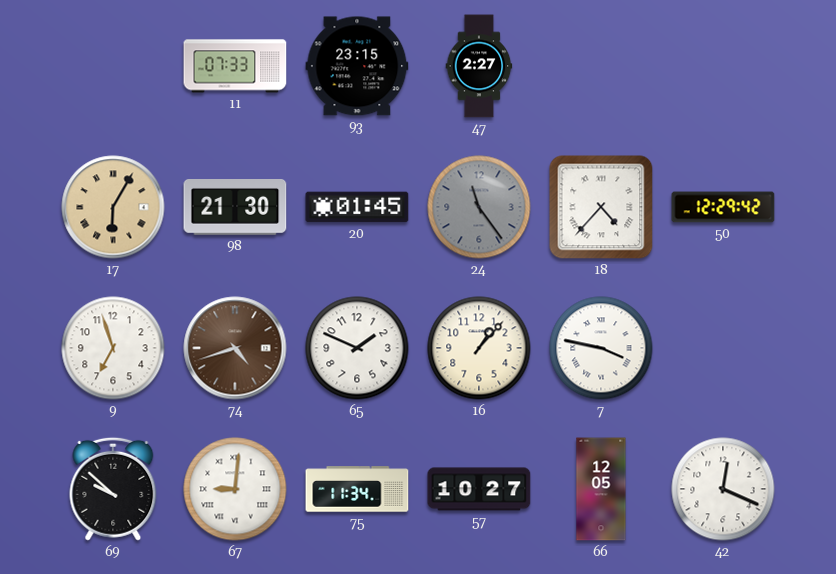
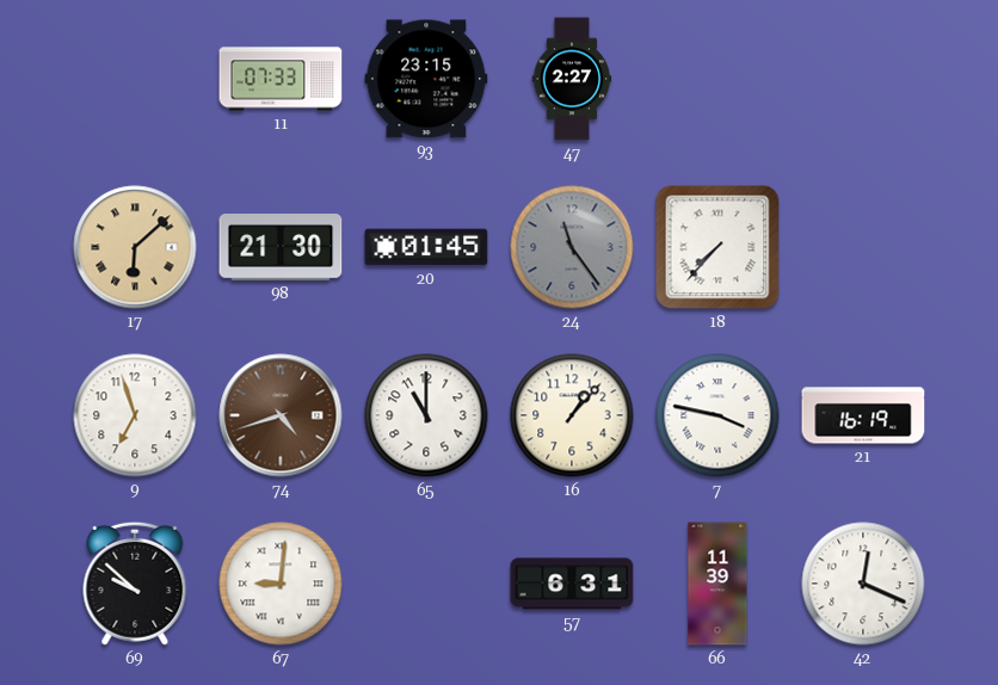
17: 6:05 -> 6:08
18: 4:37 -> 7:37
50: 12:29 -> none
65: 1:49 -> 11:00
21: none -> 16:19
75: 11:34 -> none
57: 10:27 -> 6:31
66: 12:05 -> 11:39
